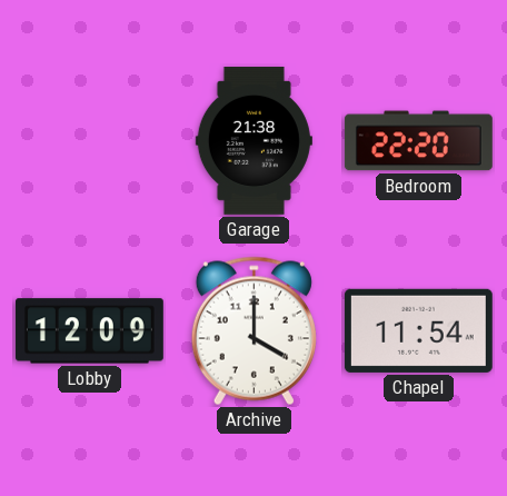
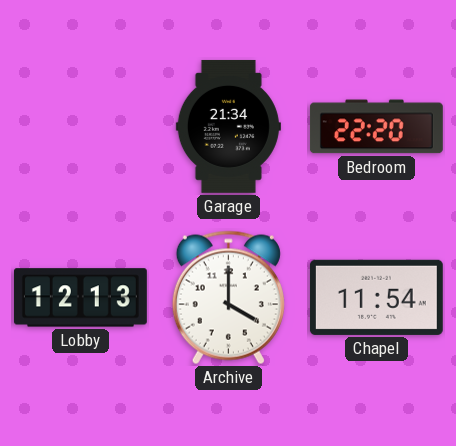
Garage: 21:38 -> 21:34
Lobby: 12:09 -> 12:13
